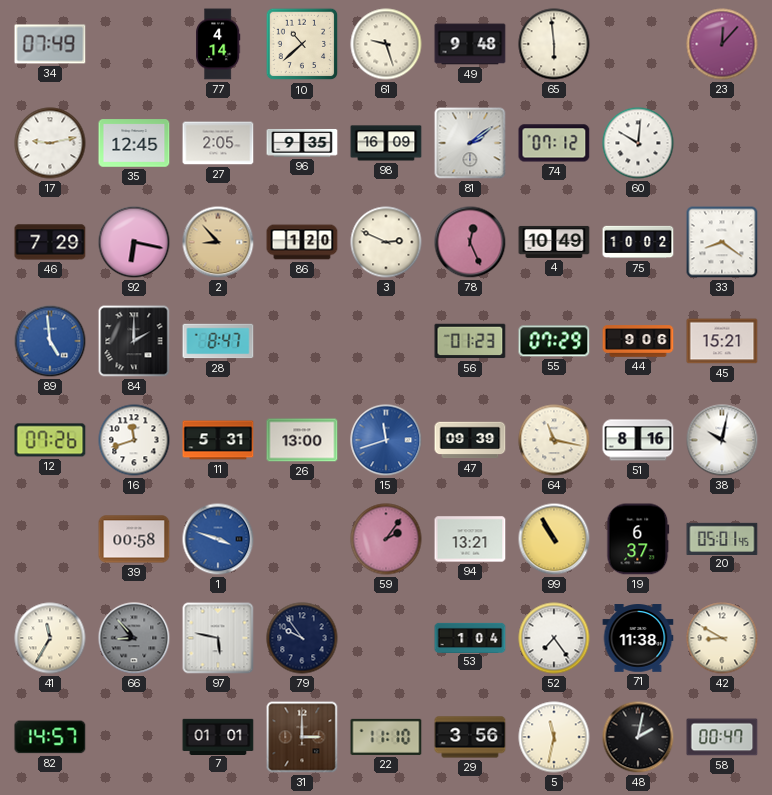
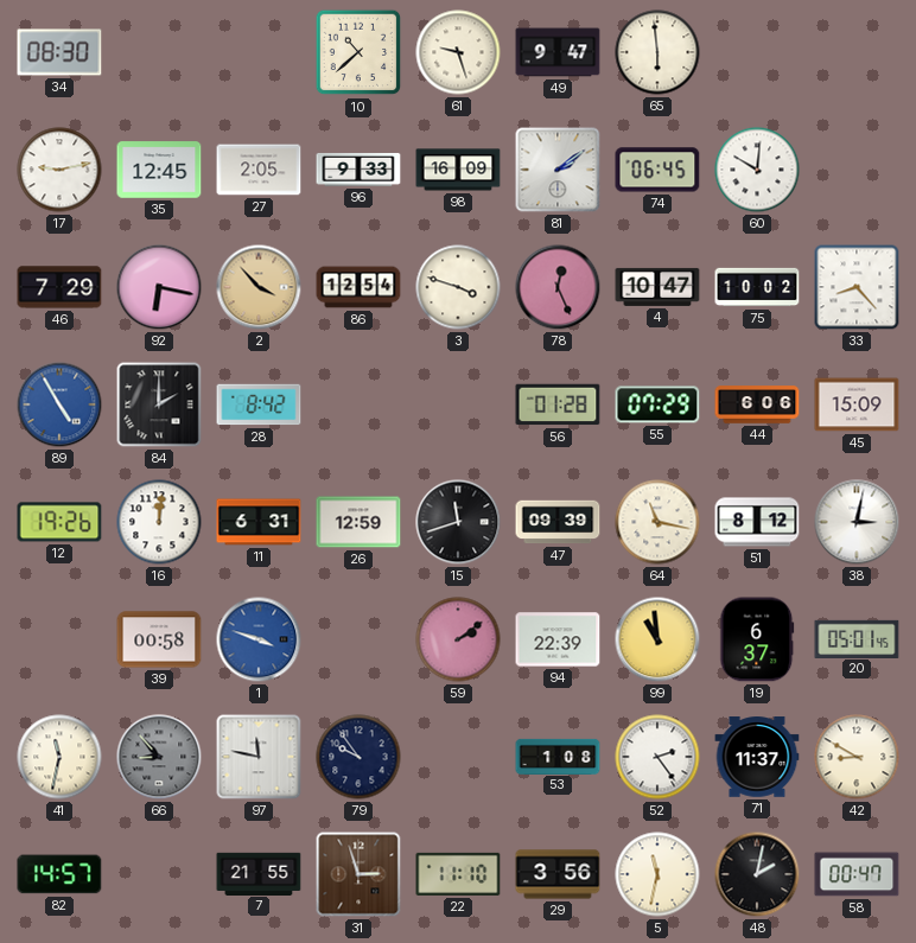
34: 07:49 -> 08:30
77: 4:14 -> none
49: 9:48 -> 9:47
23: 12:07 -> none
96: 9:35 -> 9:33
74: 07:12 -> 06:45
2: 8:53 -> 3:53
86: 1:20 -> 12:54
3: 2:49 -> 3:48
4: 10:49 -> 10:47
33: 8:21 -> 8:23
89: 4:59 -> 4:55
28: 8:47 -> 8:42
56: 01:23 -> 01:28
44: 9:06 -> 6:06
45: 15:21 -> 15:09
12: 07:26 -> 19:26
16: 11:42 -> 12:01
11: 5:31 -> 6:31
26: 13:00 -> 12:59
15 dial: blue -> black
51: 8:16 -> 8:12
38: 10:02 -> 3:02
59: 2:06 -> 2:09
94: 13:21 -> 22:39
99: 10:55 -> 10:59
41: 11:35 -> 11:32
97: 5:47 -> 11:47
53: 1:04 -> 1:08
52: 7:24 -> 2:24
71: 11:38 -> 11:37
7: 01:01 -> 21:55
31: 3:00 -> 2:57
